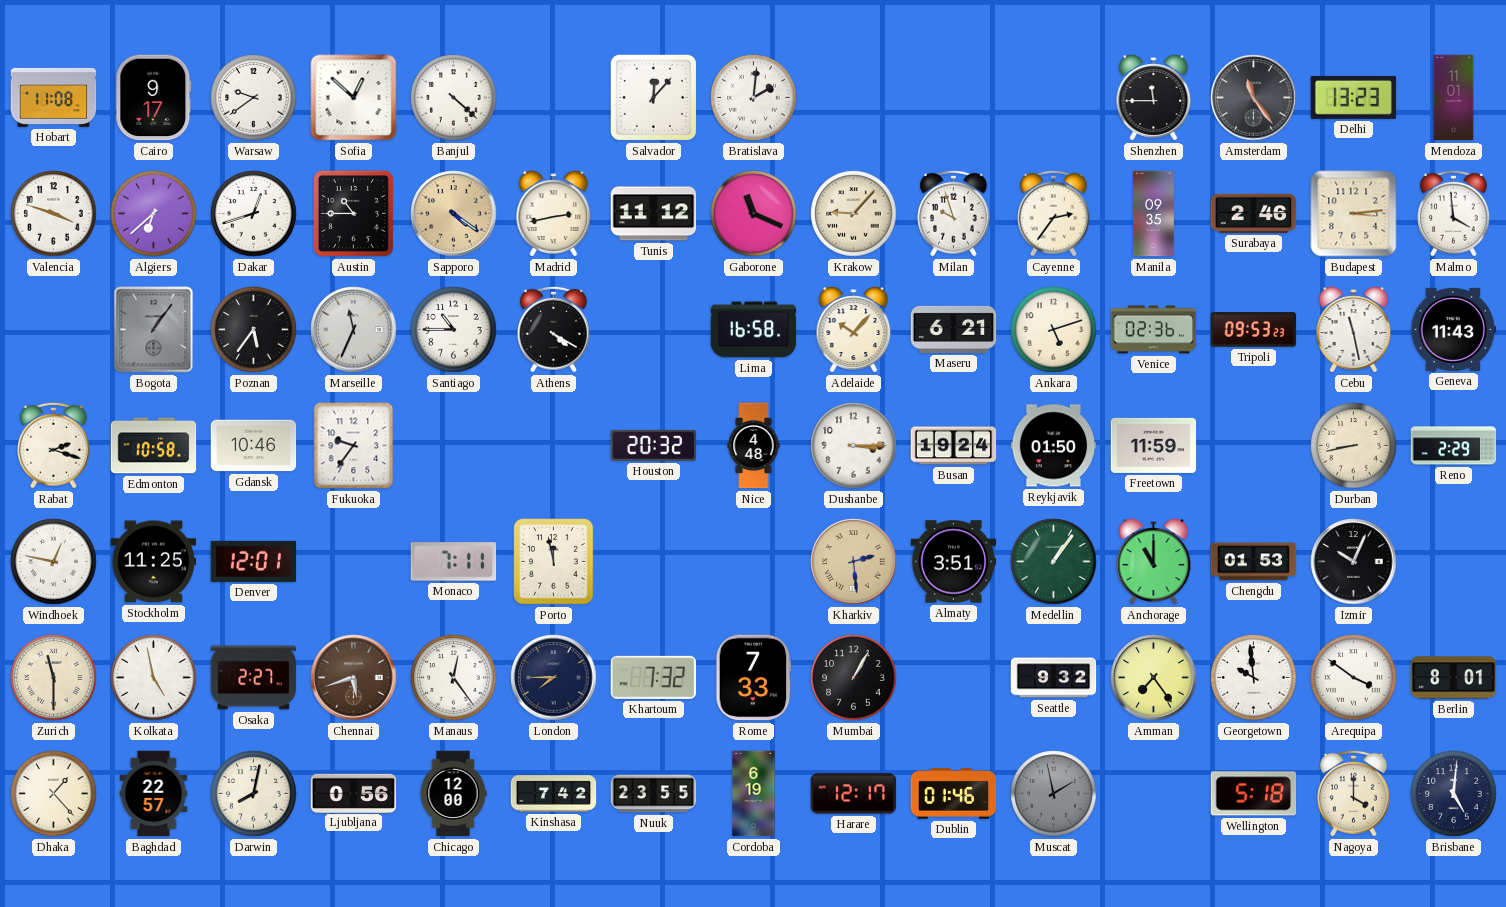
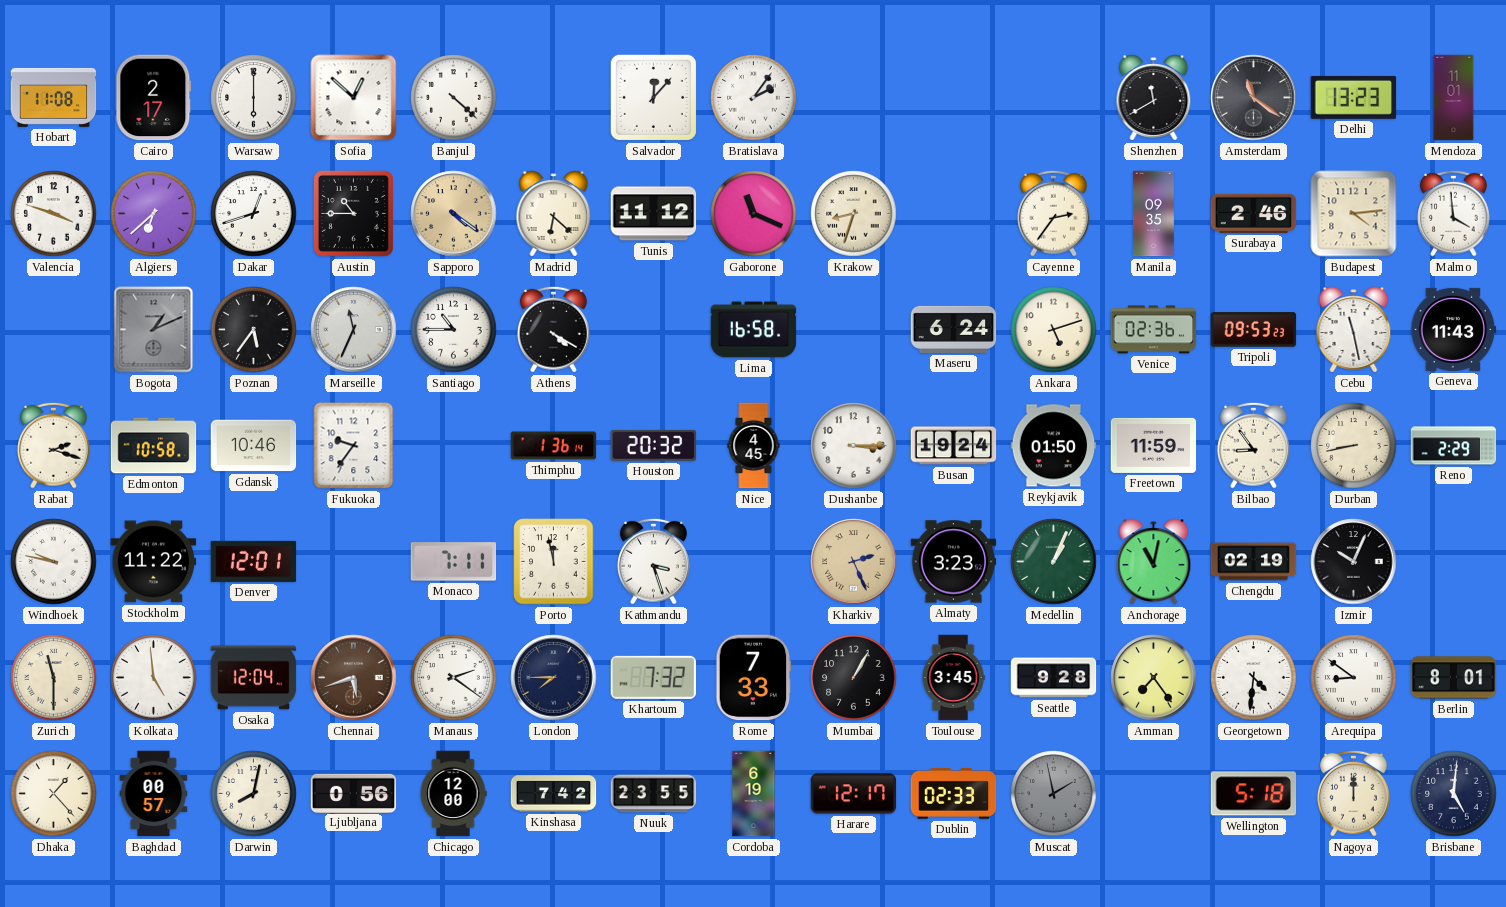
Cairo: 9:17 -> 2:17
Warsaw: 9:39 -> 6:00
Bratislava: 2:01 -> 2:06
Shenzhen: 11:45 -> 11:40
Amsterdam: 11:24 -> 11:21
Madrid: 2:43 -> 6:22
Krakow: 9:07 -> 8:33
Milan: 9:57 -> none
Budapest: 3:14 -> 4:14
Bogota: 1:06 -> 1:11
Adelaide: 10:07 -> none
Maseru: 6:21 -> 6:24
Thimphu: none -> 1:36
Nice: 4:48 -> 4:45
Bilbao: none -> 8:54
Windhoek: 12:47 -> 9:47
Stockholm: 11:25 -> 11:22
Kathmandu: none -> 3:27
Kharkiv: 2:29 -> 2:26
Almaty: 3:51 -> 3:23
Medellin: 1:06 -> 1:04
Anchorage: 11:00 -> 11:02
Chengdu: 01:53 -> 02:19
Kolkata: 4:58 -> 4:59
Osaka: 2:27 -> 12:04
Manaus: 12:24 -> 2:21
Toulouse: none -> 3:45
Seattle: 9:32 -> 9:28
Georgetown: 9:59 -> 4:31
Arequipa: 3:51 -> 8:51
Baghdad: 22:57 -> 00:57
Dublin: 01:46 -> 02:33
Nagoya: 4:00 -> 12:00
